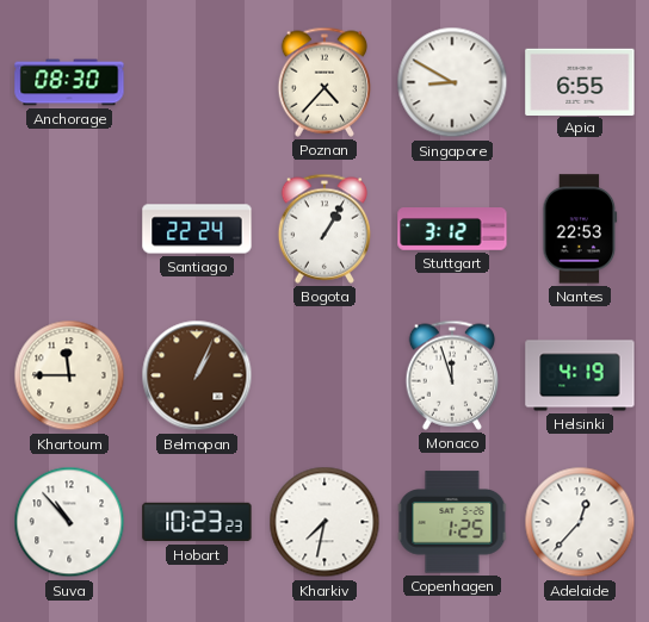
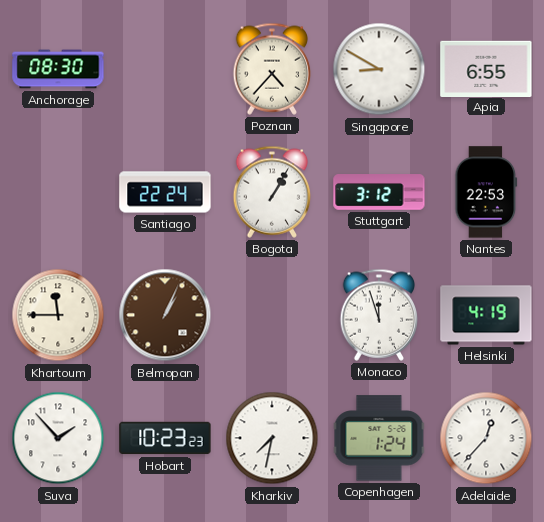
Suva: 10:53 -> 1:53
Copenhagen: 1:25 -> 1:24
